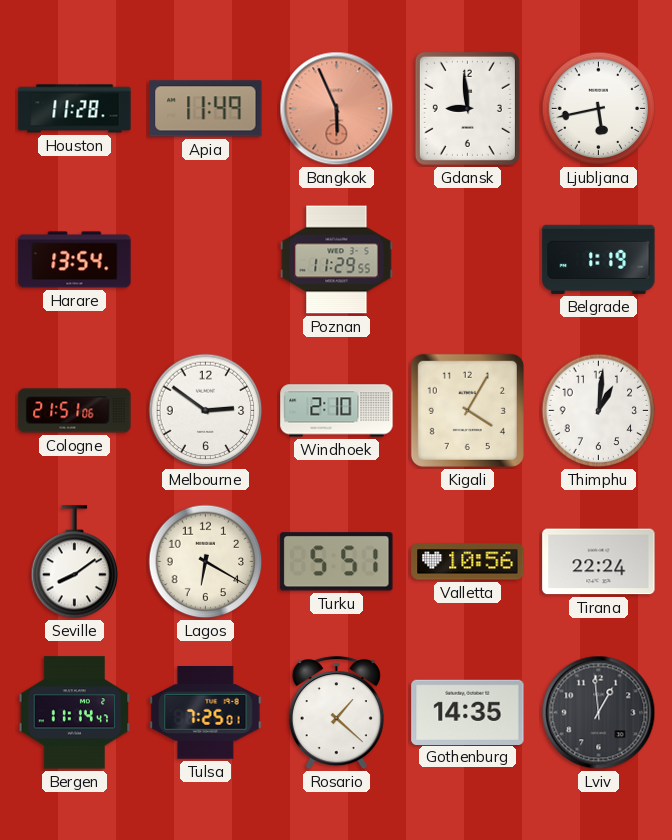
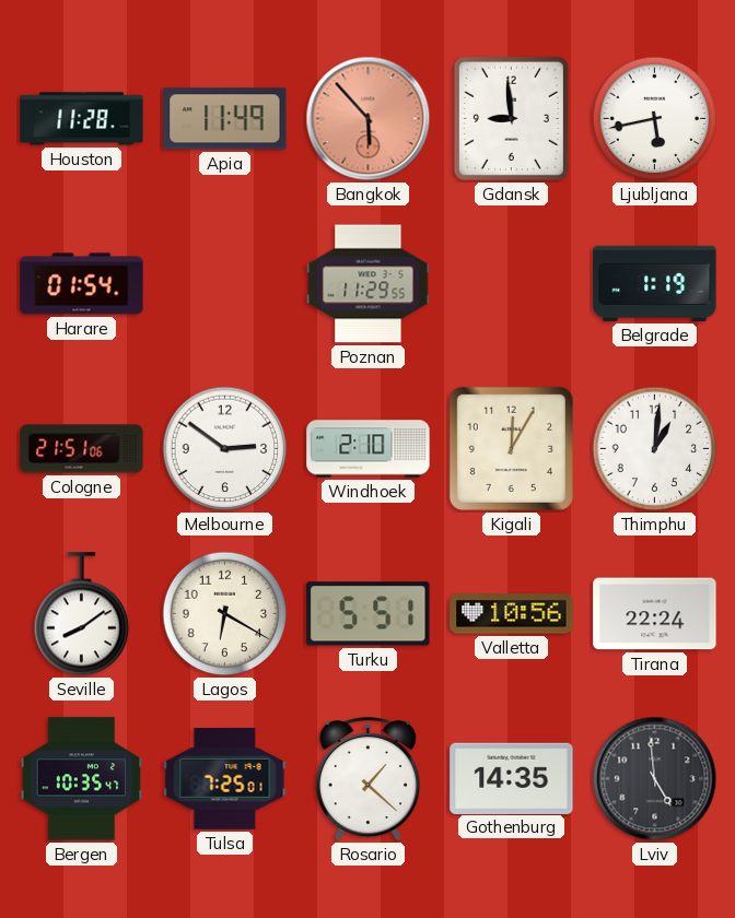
Bangkok: 5:56 -> 5:53
Harare: 13:54 -> 01:54
Kigali: 4:05 -> 12:05
Bergen: 11:14 -> 10:35
Lviv: 12:59 -> 4:59
